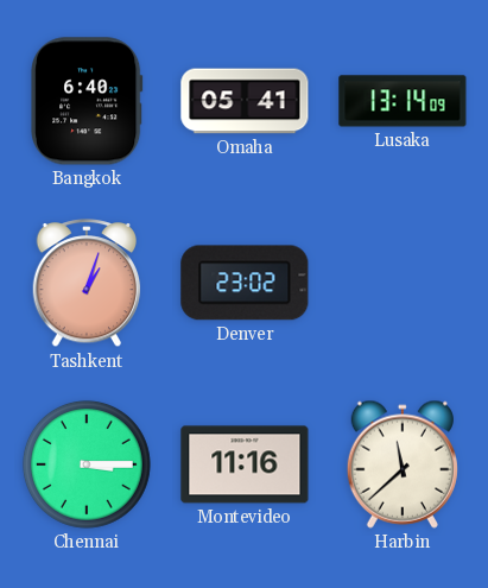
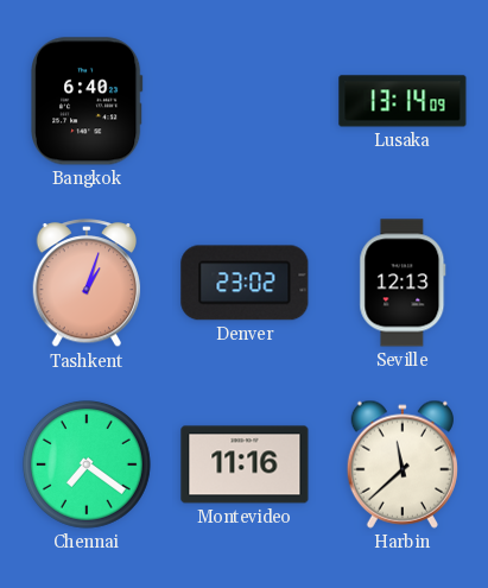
Omaha: 05:41 -> none
Seville: none -> 12:13
Chennai: 3:15 -> 7:21
